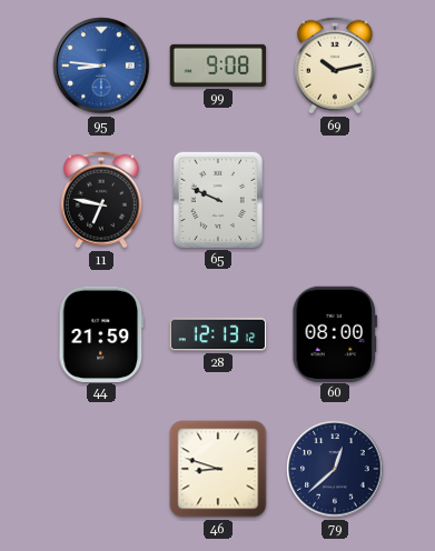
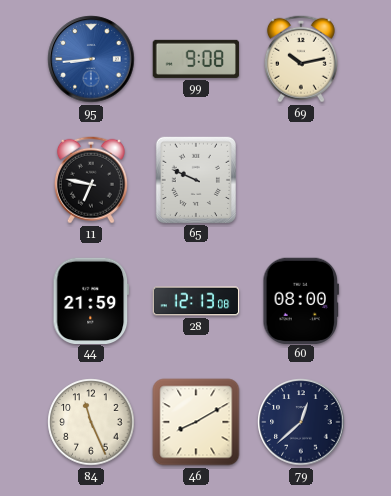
95: 8:46 -> 8:44
28: 12:13:12 -> 12:13:08
84: none -> 11:26
46: 8:48 -> 8:10
